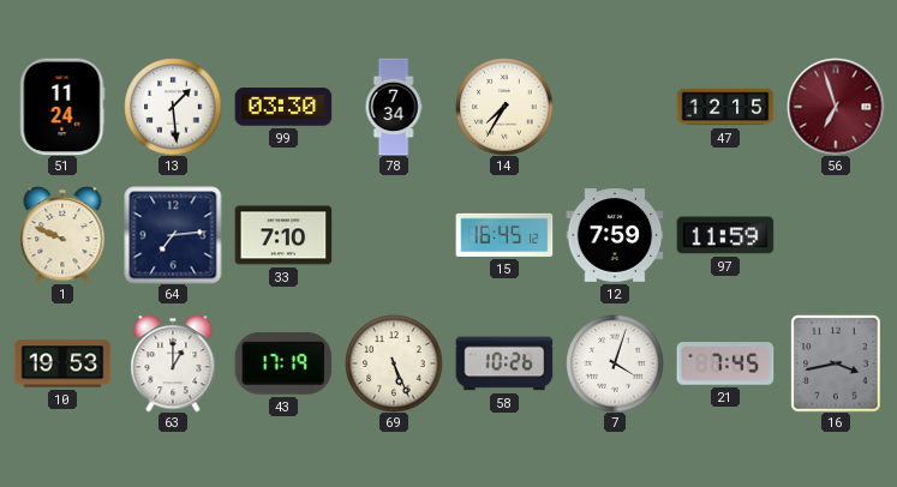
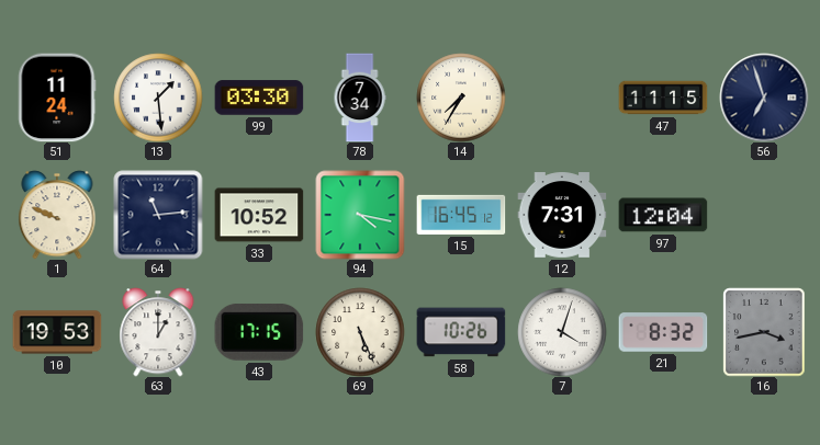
47: 12:15 -> 11:15
56 dial: burgundy -> navy
64: 7:14 -> 11:14
33: 7:10 -> 10:52
94: none -> 4:17
12: 7:59 -> 7:31
97: 11:59 -> 12:04
43: 17:19 -> 17:15
21: 7:45 -> 8:32
